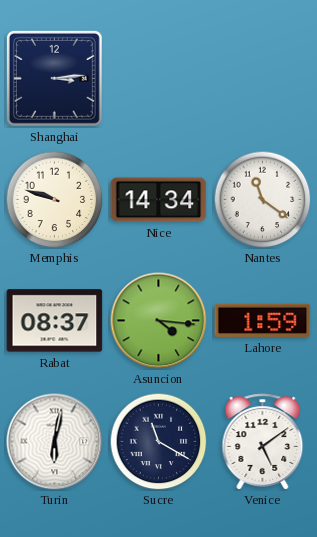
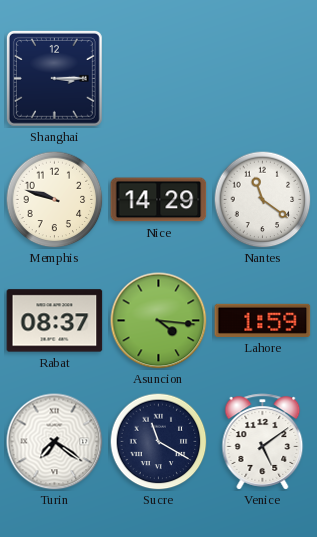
Shanghai: 3:14 -> 3:15
Nice: 14:34 -> 14:29
Turin: 6:02 -> 7:21
